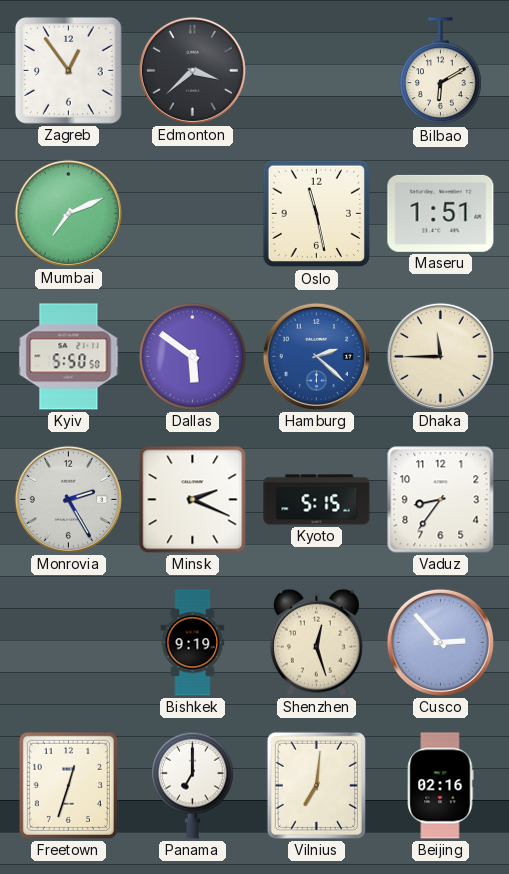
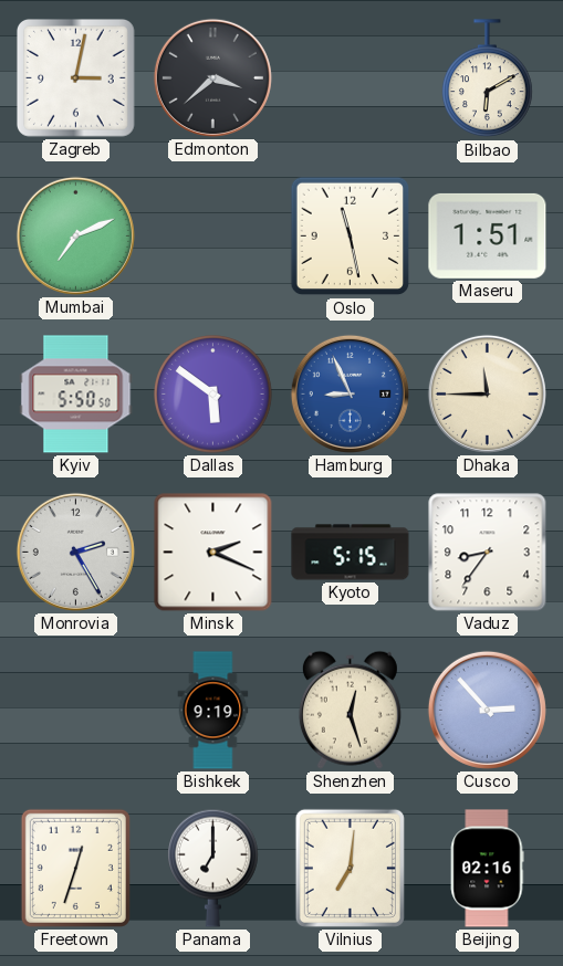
Zagreb: 12:54 -> 3:02
Hamburg: 2:22 -> 8:56
